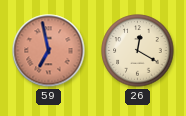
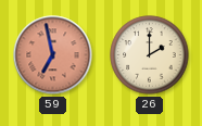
26: 12:20 -> 2:00
